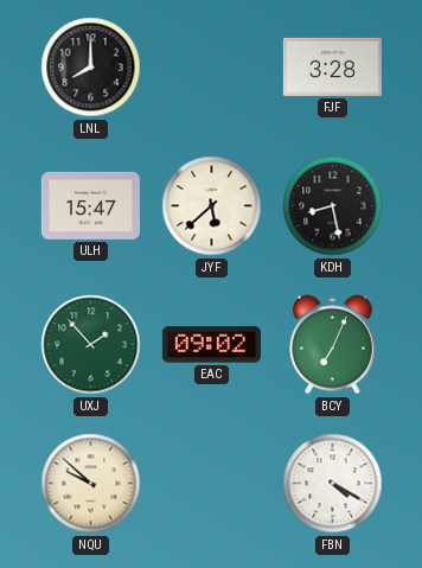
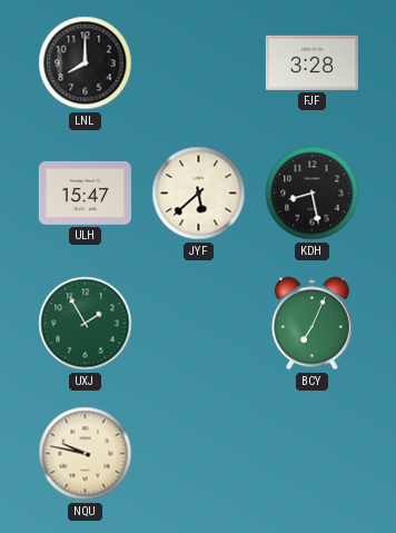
UXJ: 1:53 -> 1:55
EAC: 09:02 -> none
NQU: 9:52 -> 9:47
FBN: 4:20 -> none
